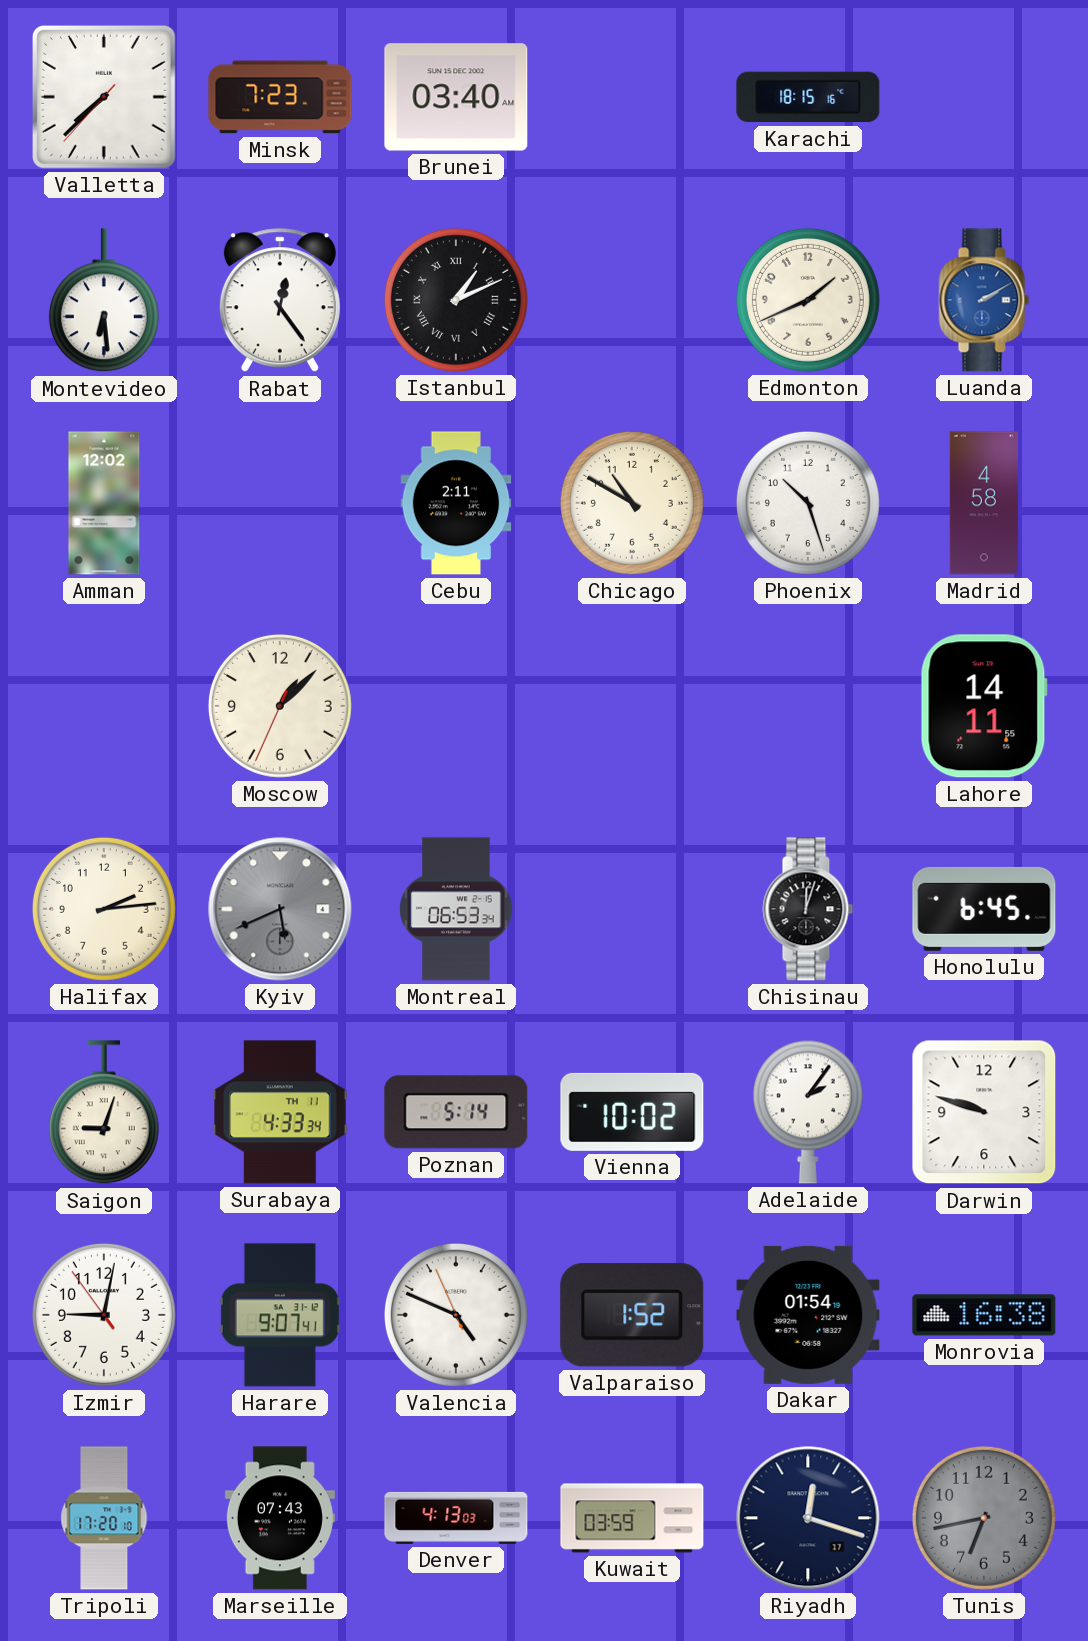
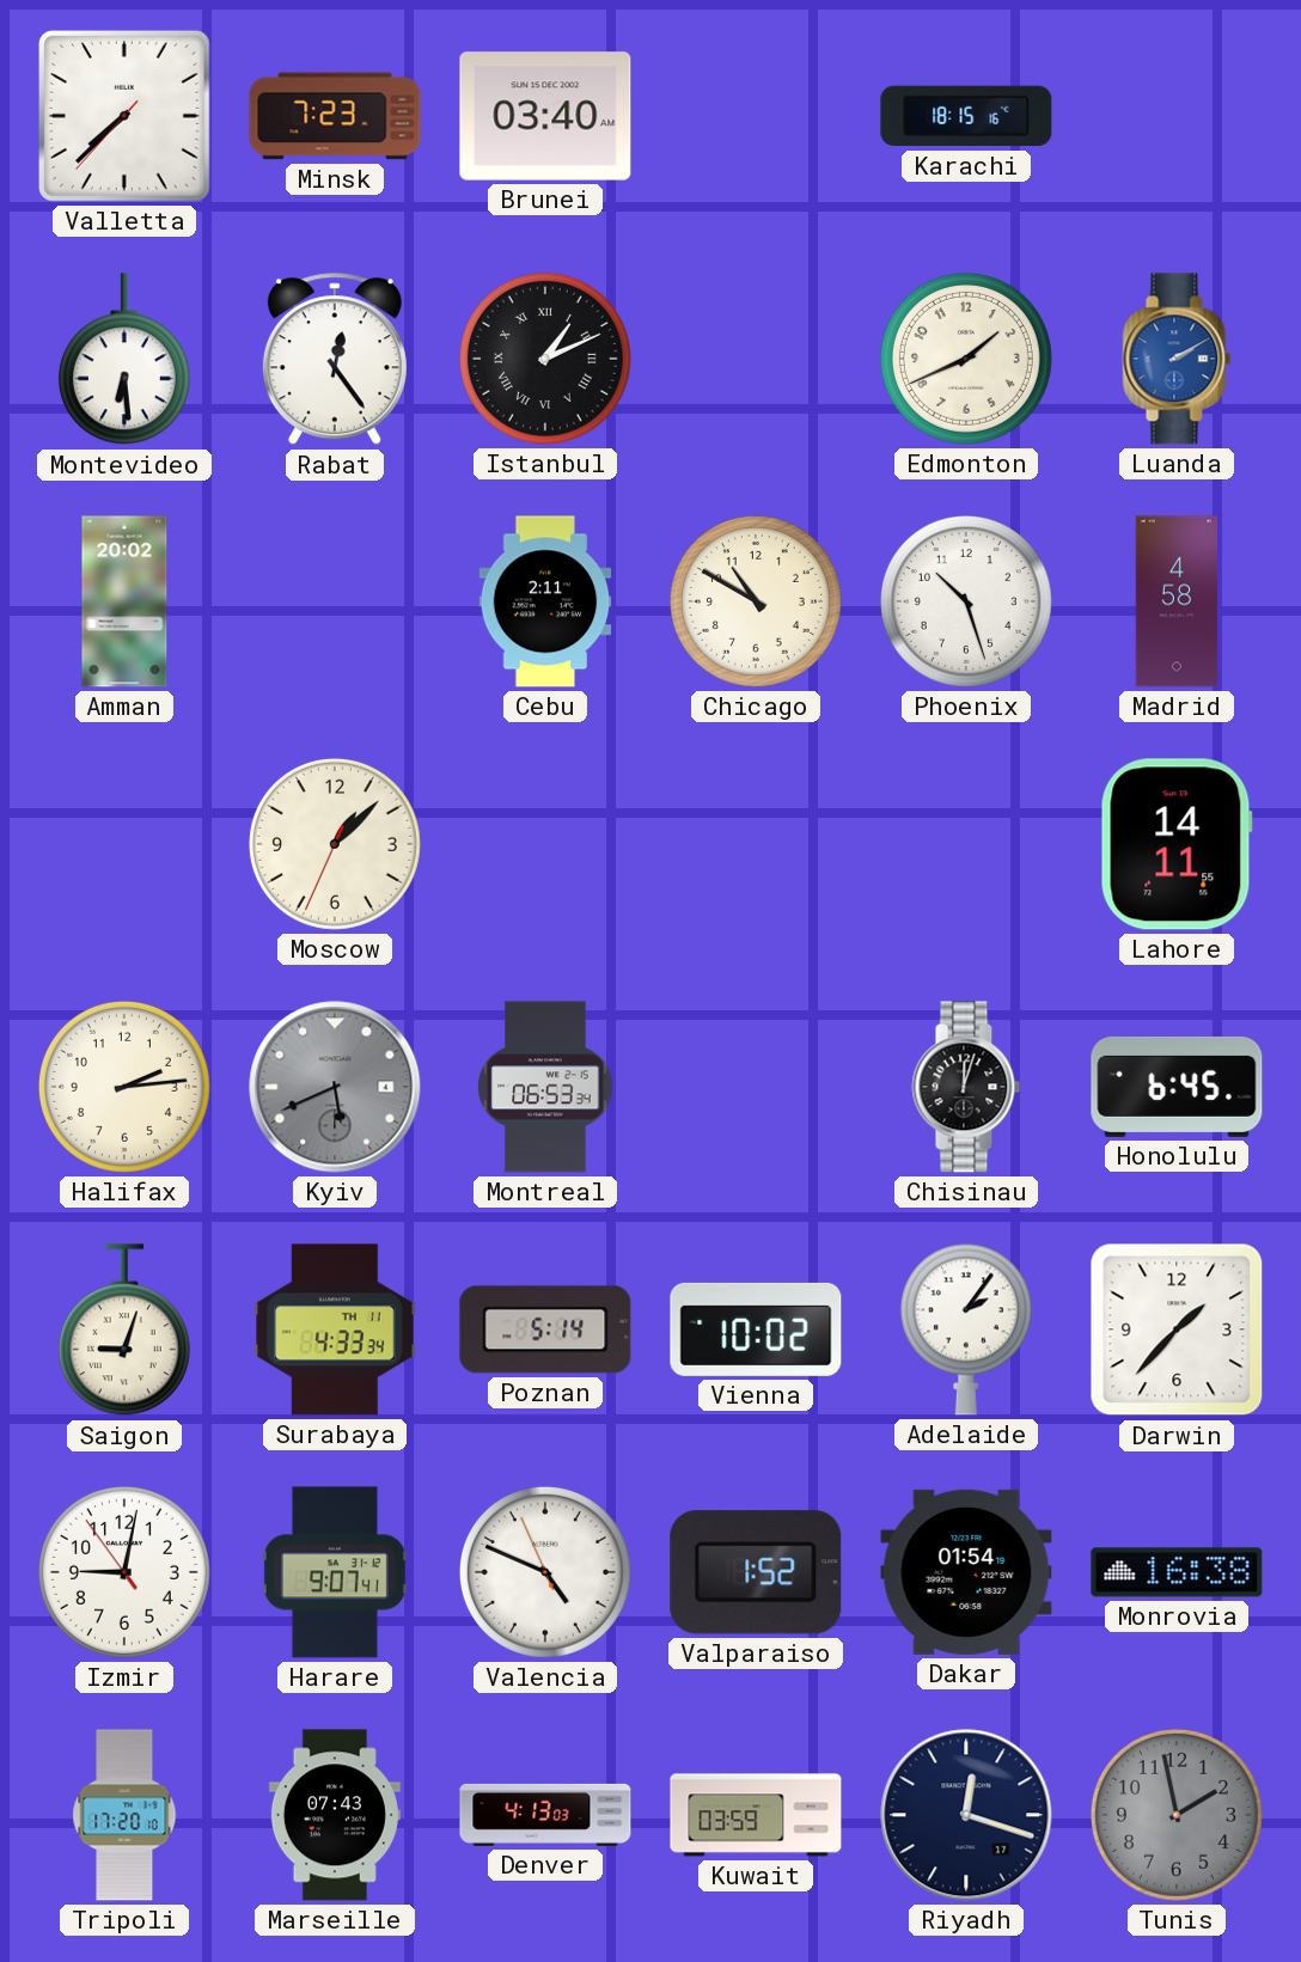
Amman: 12:02 -> 20:02
Darwin: 9:48 -> 1:37
Tunis: 6:43 -> 1:58
